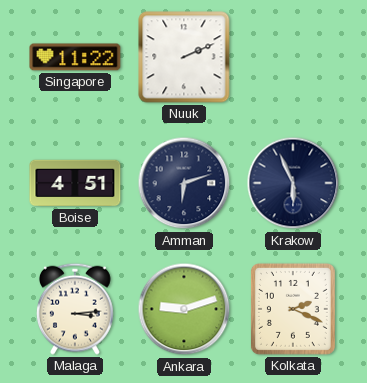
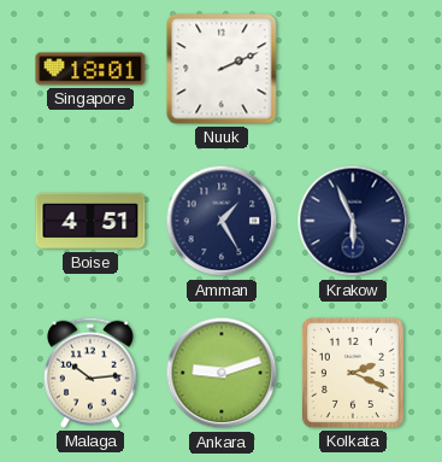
Singapore: 11:22 -> 18:01
Amman: 6:12 -> 1:25
Malaga: 3:14 -> 10:14
